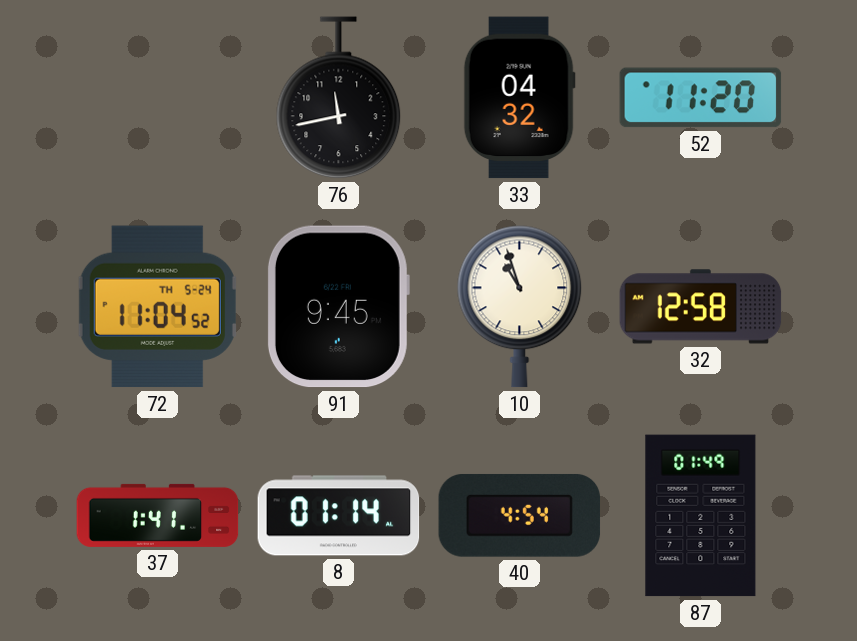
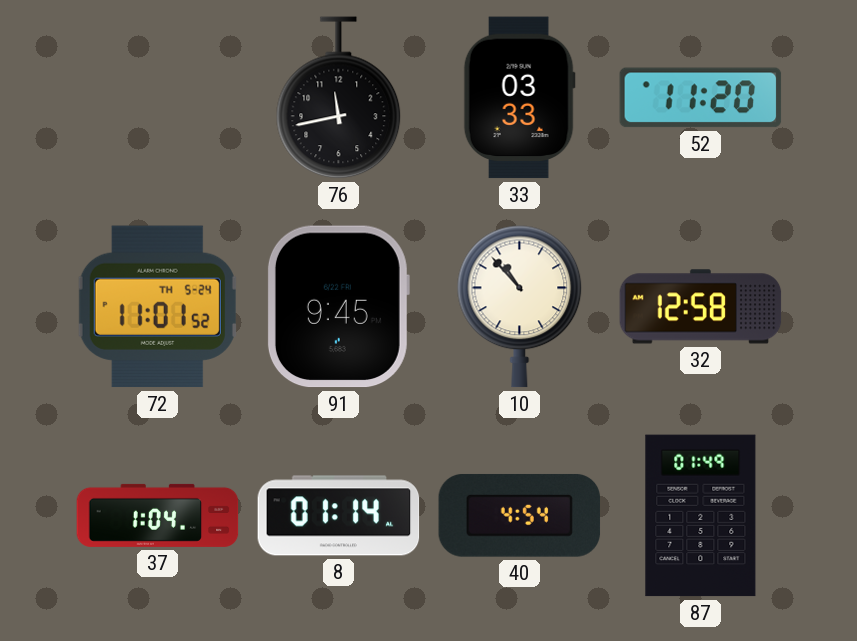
33: 04:32 -> 03:33
72: 11:04 -> 11:01
10: 10:57 -> 10:53
37: 1:41 -> 1:04
